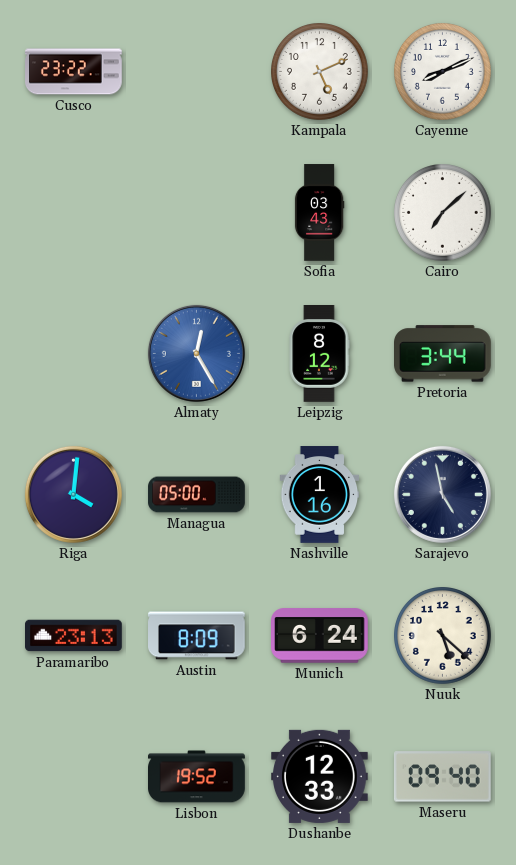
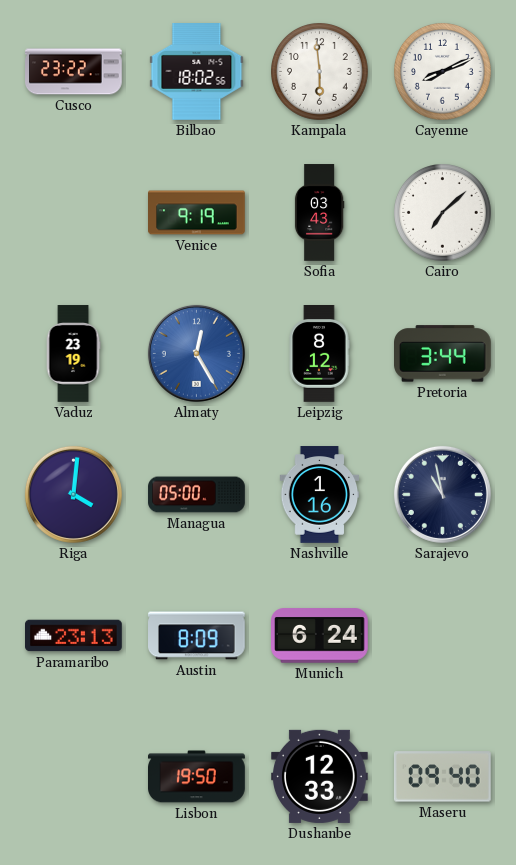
Bilbao: none -> 18:02
Kampala: 5:11 -> 5:59
Venice: none -> 9:19
Vaduz: none -> 23:19
Sarajevo: 4:58 -> 10:58
Nuuk: 5:22 -> none
Lisbon: 19:52 -> 19:50
